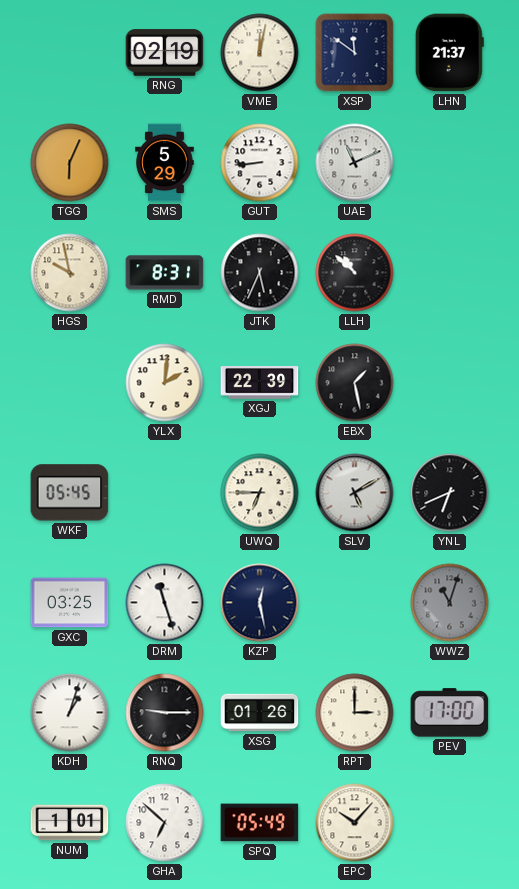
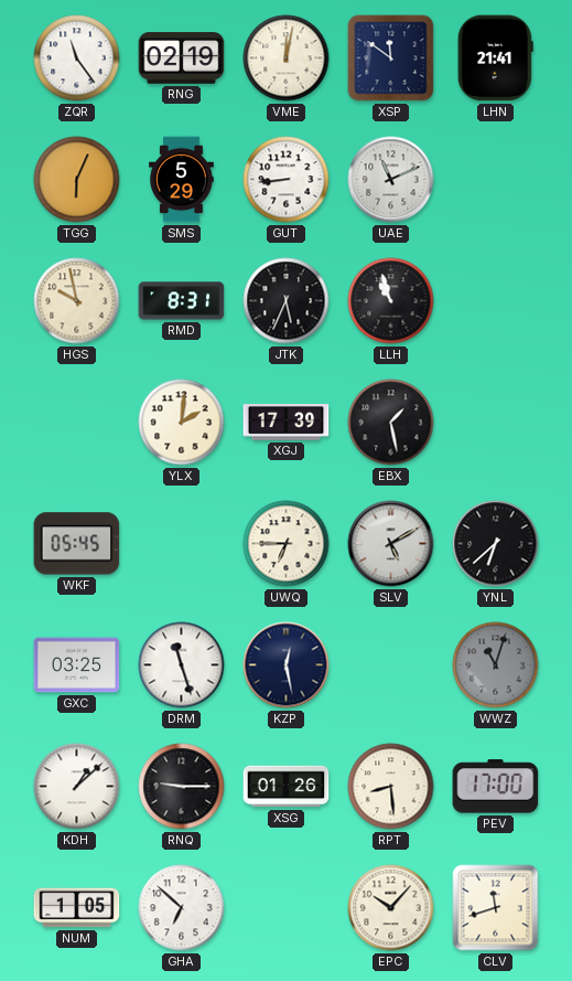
ZQR: none -> 11:24
LHN: 21:37 -> 21:41
LLH: 10:52 -> 10:57
XGJ: 22:39 -> 17:39
YNL: 6:41 -> 6:38
KDH: 1:03 -> 1:08
RPT: 3:00 -> 8:29
NUM: 1:01 -> 1:05
SPQ: 05:49 -> none
CLV: none -> 11:42
